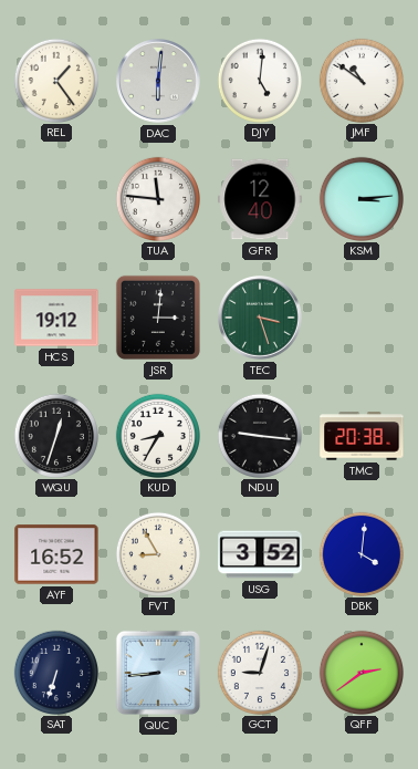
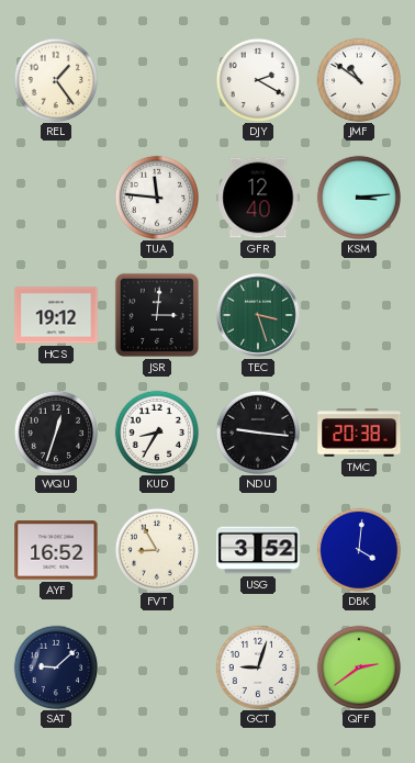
DAC: 6:01 -> none
DJY: 5:01 -> 2:20
SAT: 6:33 -> 9:08
QUC: 8:44 -> none
